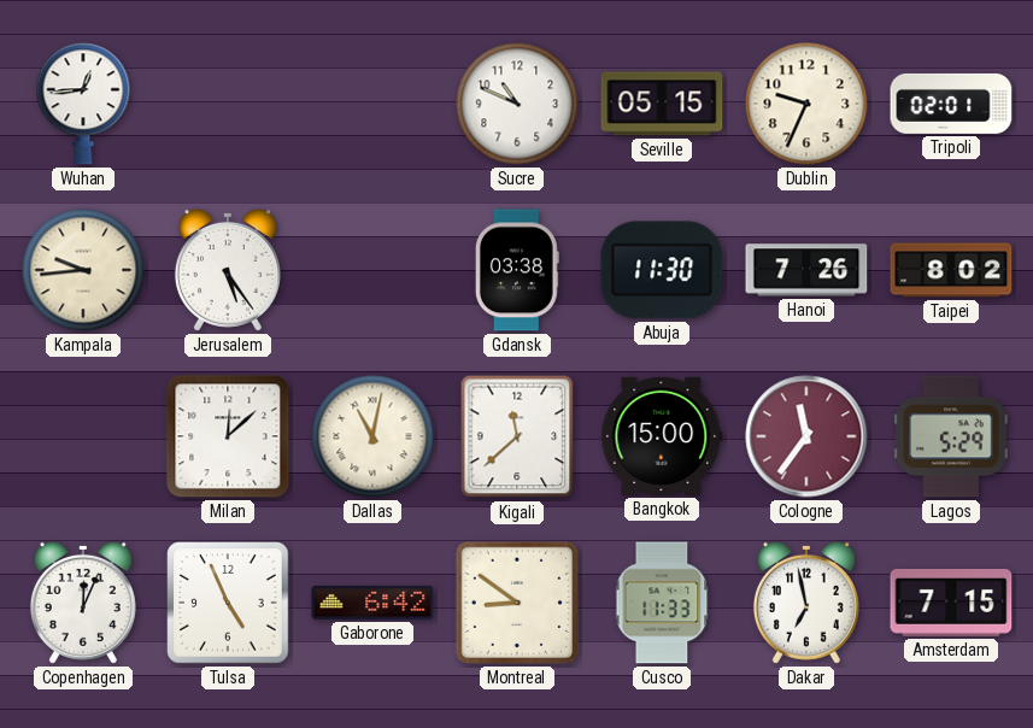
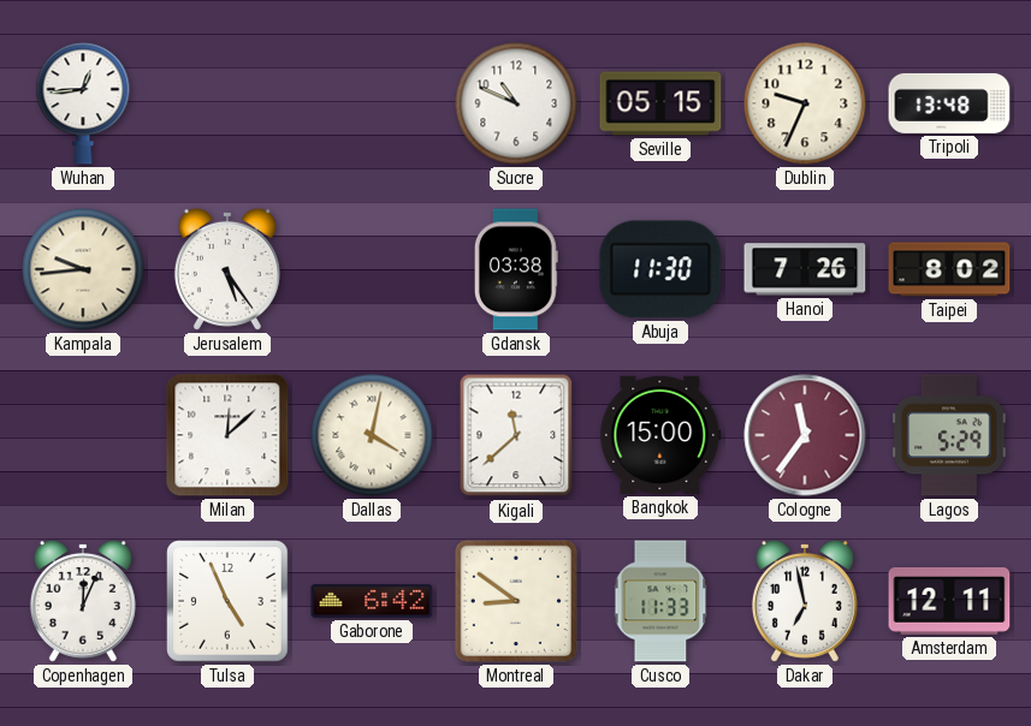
Tripoli: 02:01 -> 13:48
Dallas: 11:02 -> 4:02
Amsterdam: 7:15 -> 12:11
